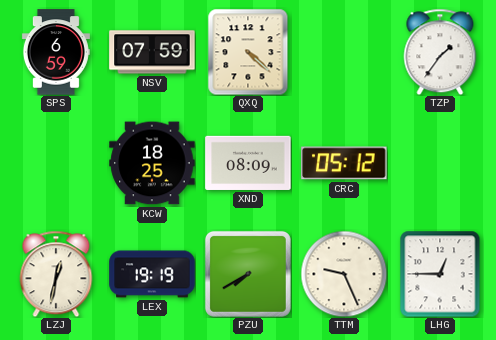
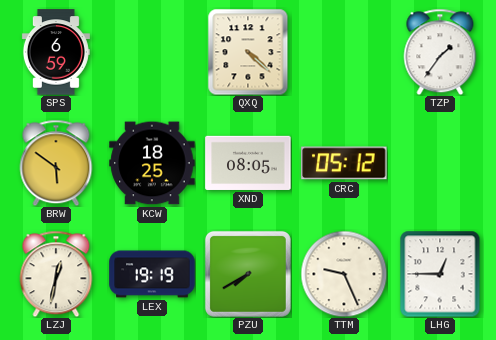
NSV: 07:59 -> none
BRW: none -> 5:51
XND: 08:09 -> 08:05
